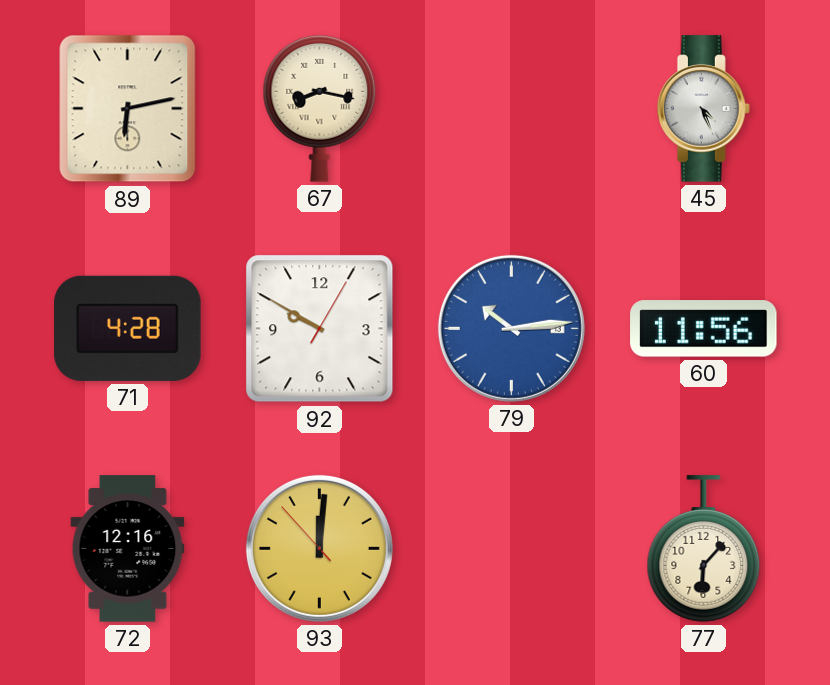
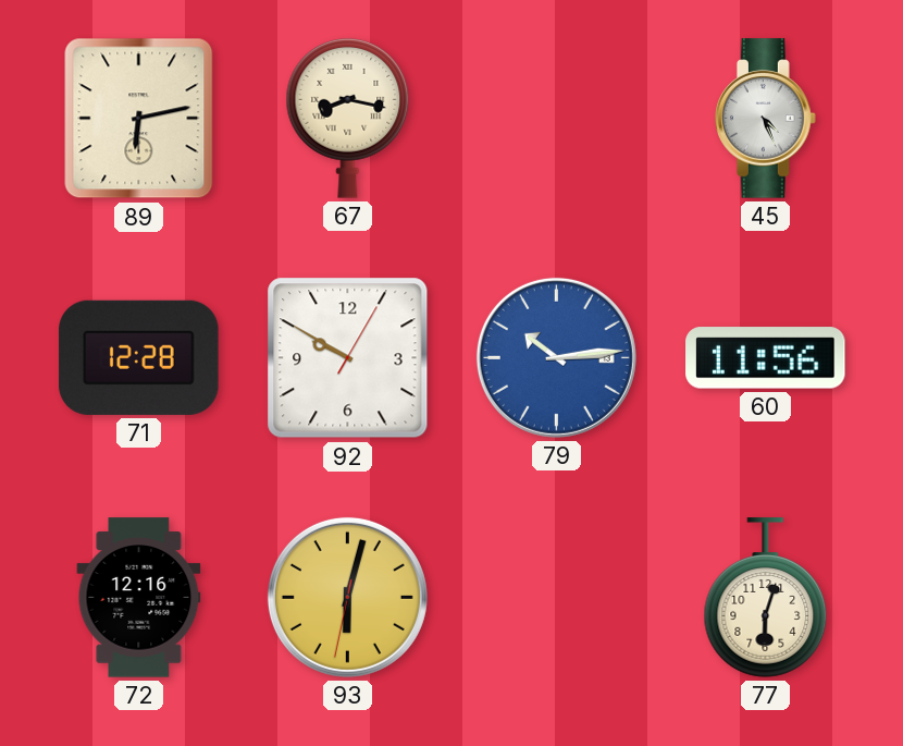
71: 4:28 -> 12:28
93: 12:00 -> 6:02
77: 6:07 -> 6:03
